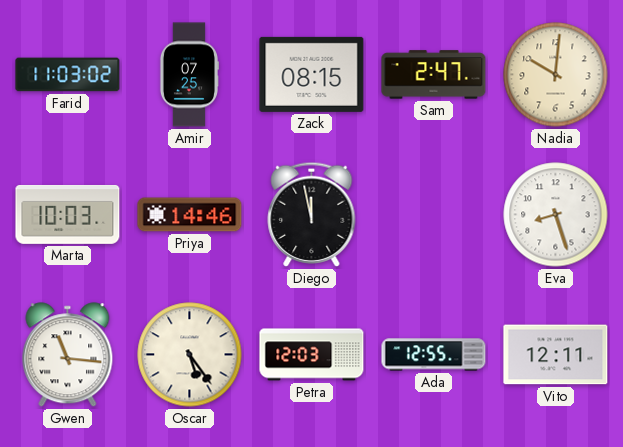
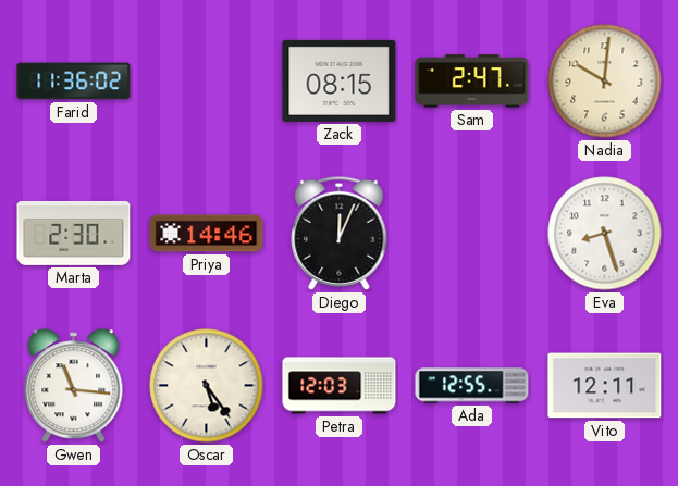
Farid: 11:03 -> 11:36
Amir: 07:25 -> none
Marta: 10:03 -> 2:30
Diego: 11:58 -> 12:04
